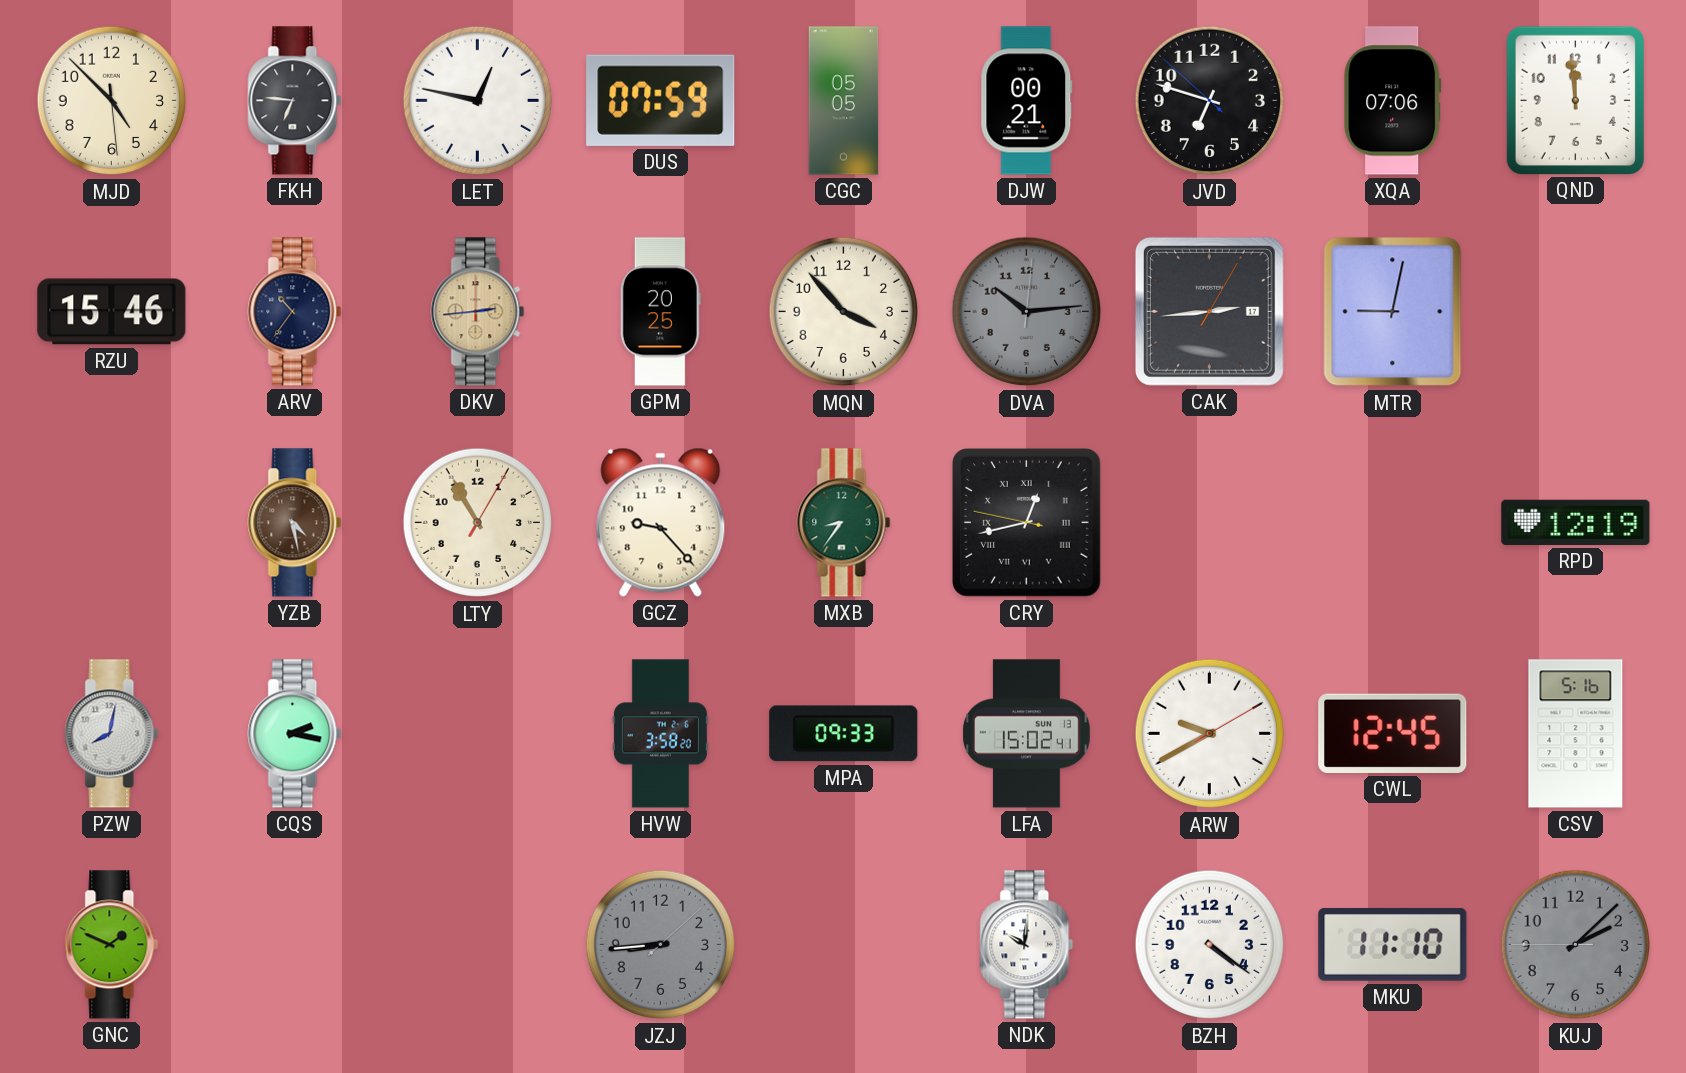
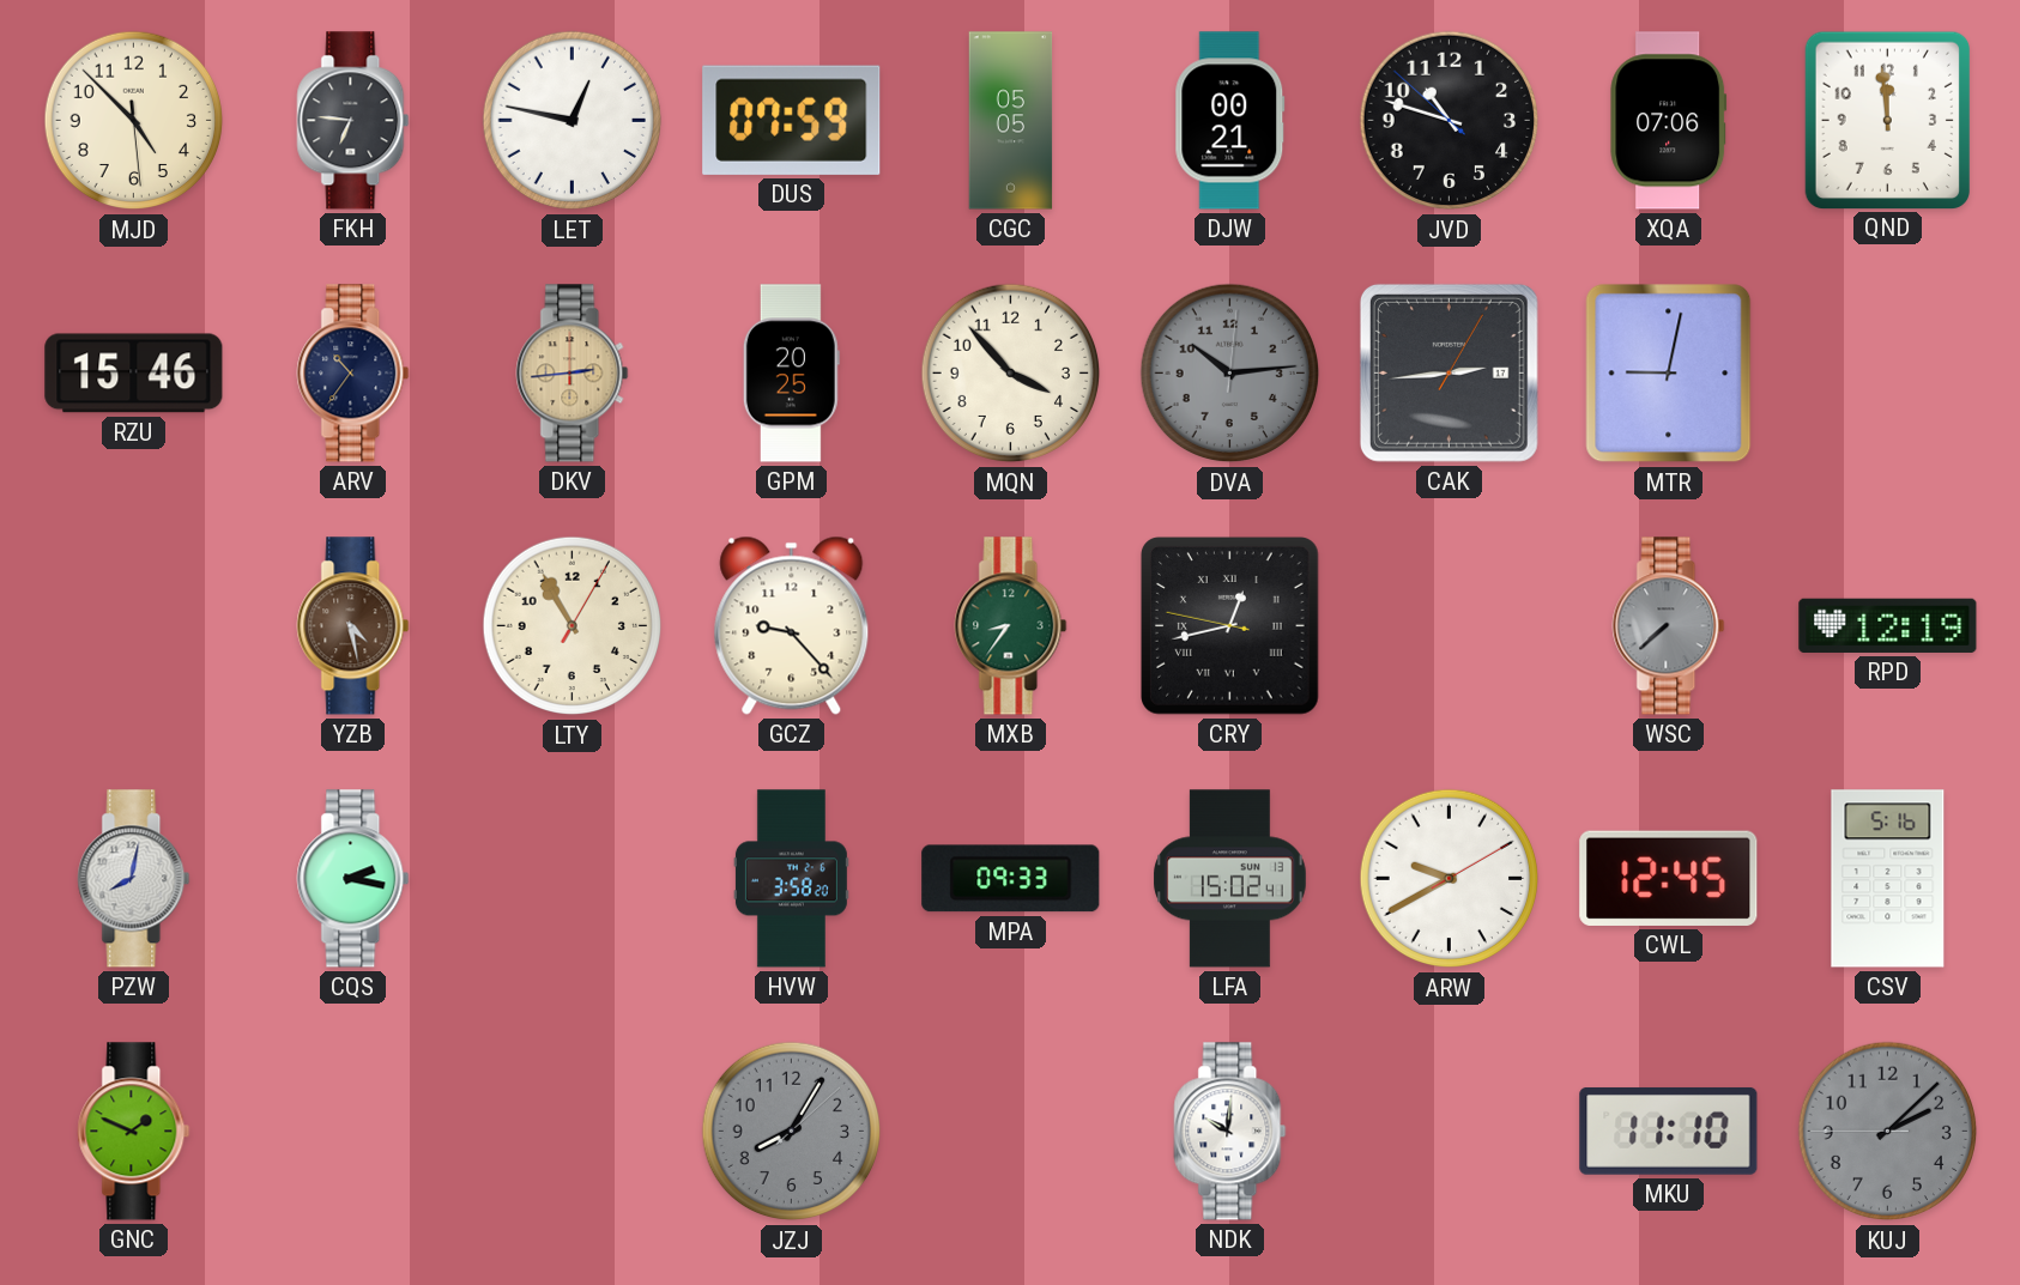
JVD: 6:47 -> 10:47
WSC: none -> 7:38
JZJ: 8:44 -> 8:05
BZH: 4:21 -> none
